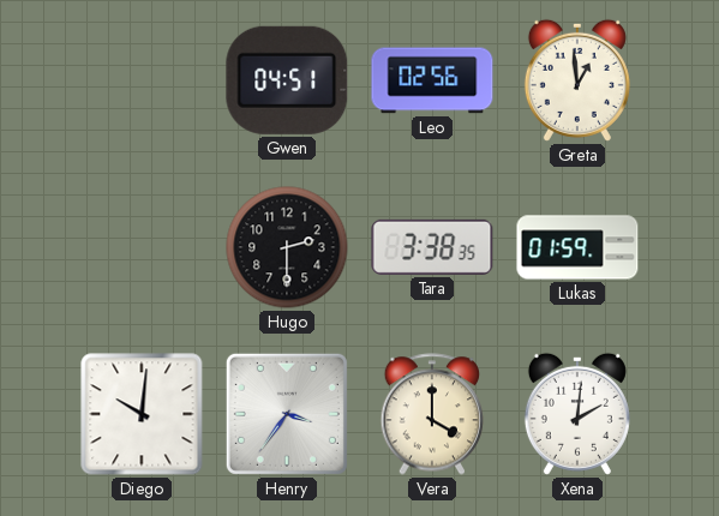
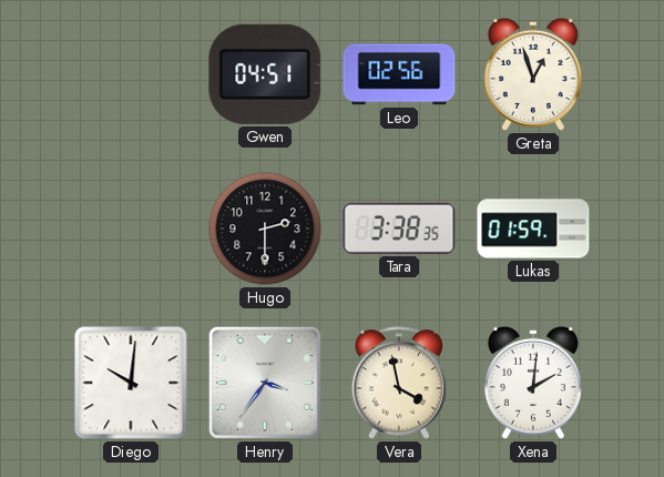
Greta: 12:59 -> 12:57
Vera: 4:00 -> 3:58
